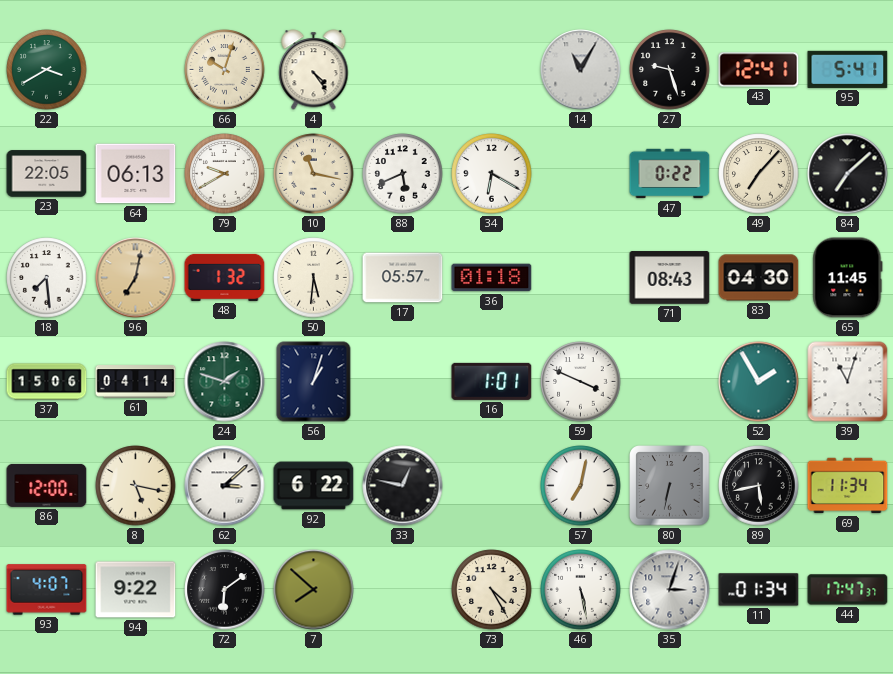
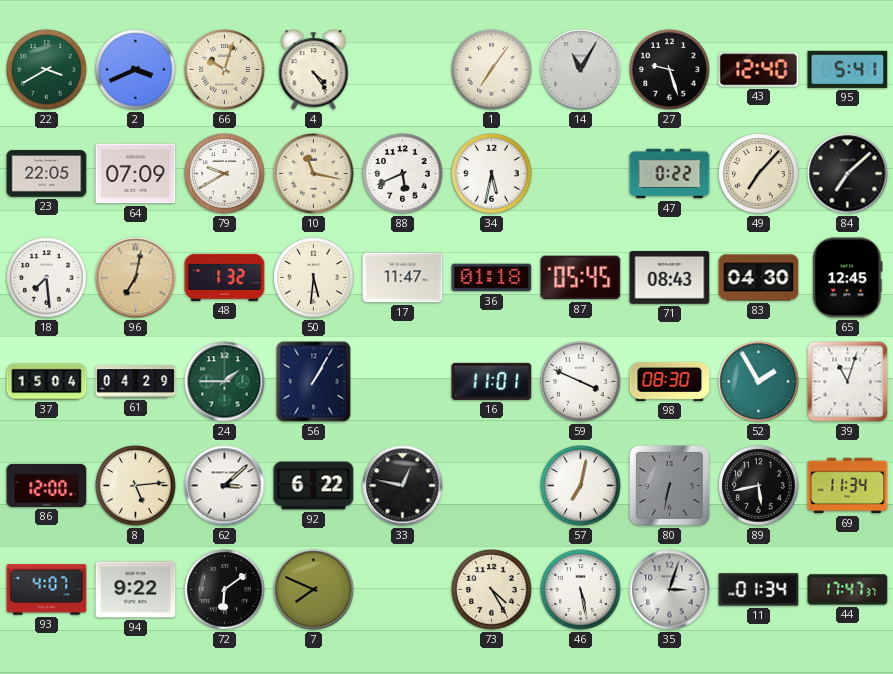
2: none -> 3:41
1: none -> 7:06
43: 12:41 -> 12:40
64: 06:13 -> 07:09
34: 6:20 -> 5:32
17: 05:57 -> 11:47
87: none -> 05:45
65: 11:45 -> 12:45
37: 15:06 -> 15:04
61: 04:14 -> 04:29
24: 1:48 -> 1:45
56: 1:03 -> 1:05
16: 1:01 -> 11:01
98: none -> 08:30
8: 5:17 -> 5:14
7: 7:52 -> 7:49
